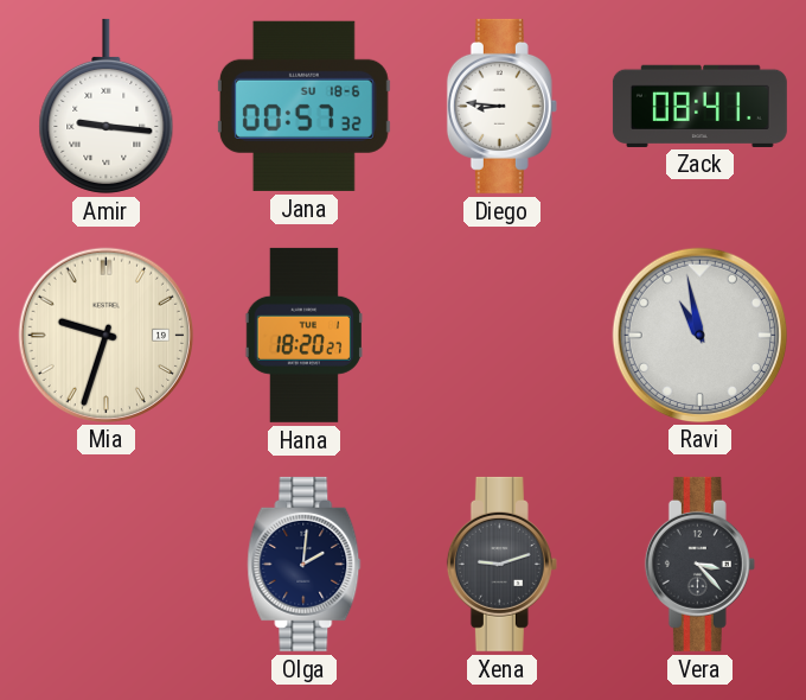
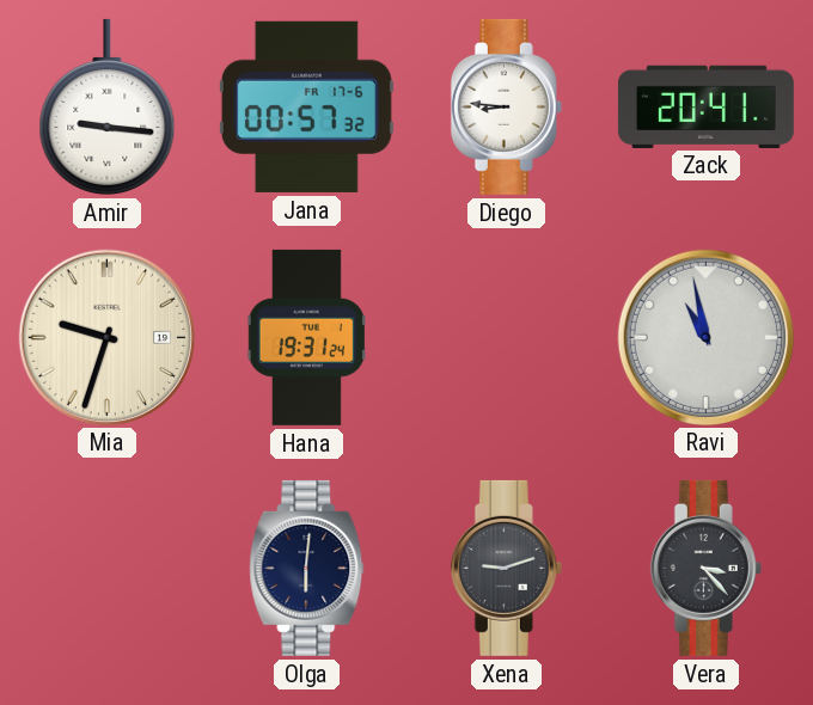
Jana date: SU 18-6 -> FR 17-6
Zack: 08:41 -> 20:41
Hana: 18:20 -> 19:31
Olga: 2:01 -> 6:01
